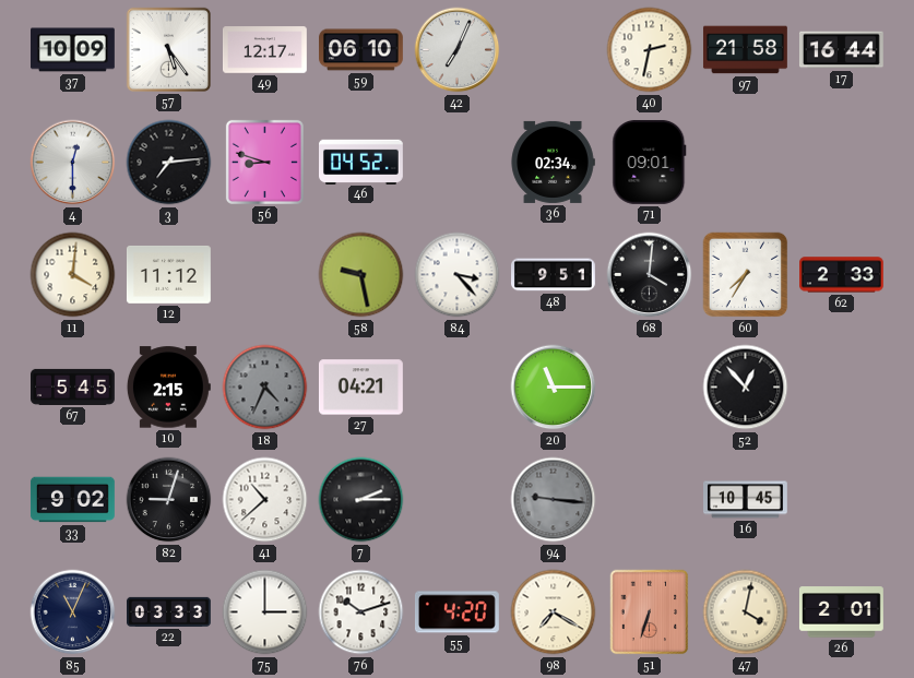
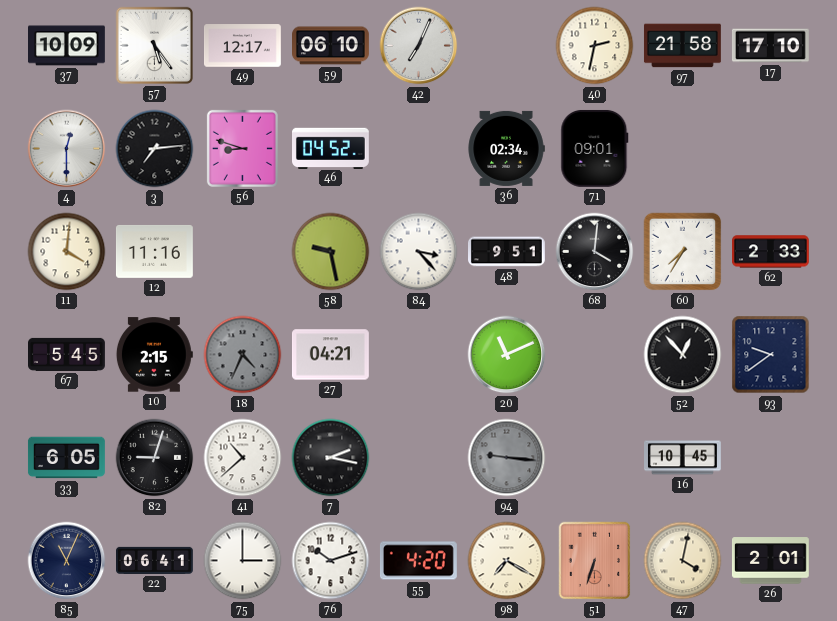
17: 16:44 -> 17:10
12: 11:12 -> 11:16
20: 11:15 -> 11:11
93: none -> 9:39
33: 9:02 -> 6:05
7: 2:15 -> 2:17
22: 03:33 -> 06:41
